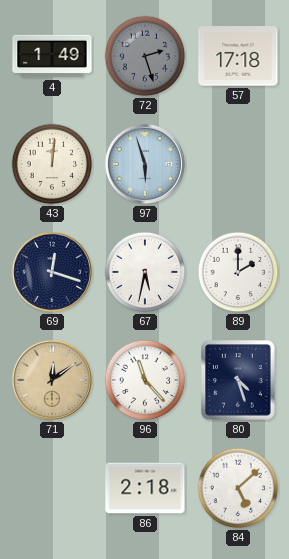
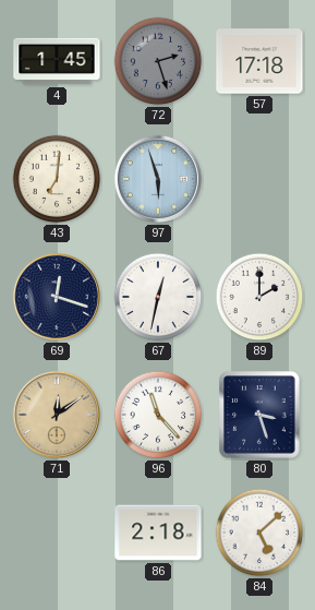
4: 1:49 -> 1:45
43: 12:01 -> 7:01
67: 5:32 -> 12:32
80: 4:27 -> 3:27
